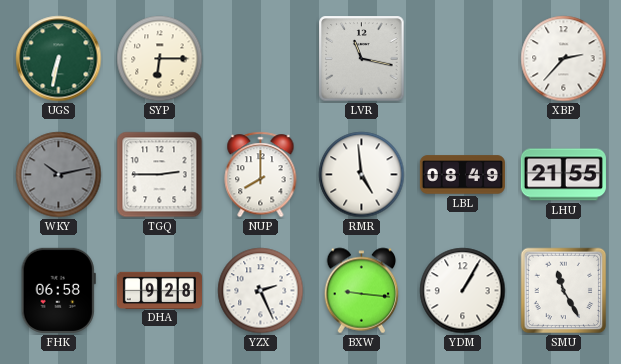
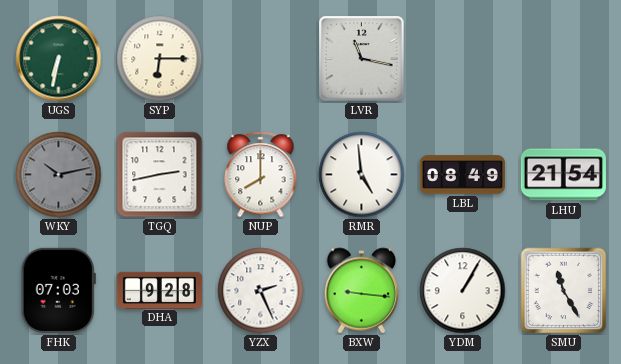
XBP: 2:37 -> none
TGQ: 2:45 -> 2:43
LHU: 21:55 -> 21:54
FHK: 06:58 -> 07:03
